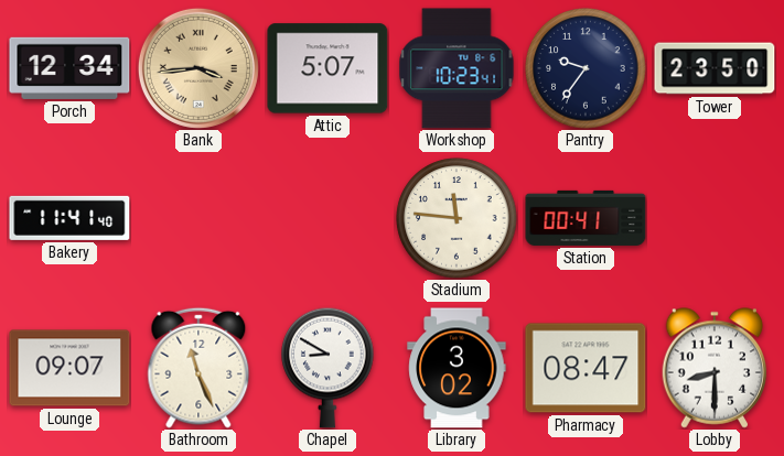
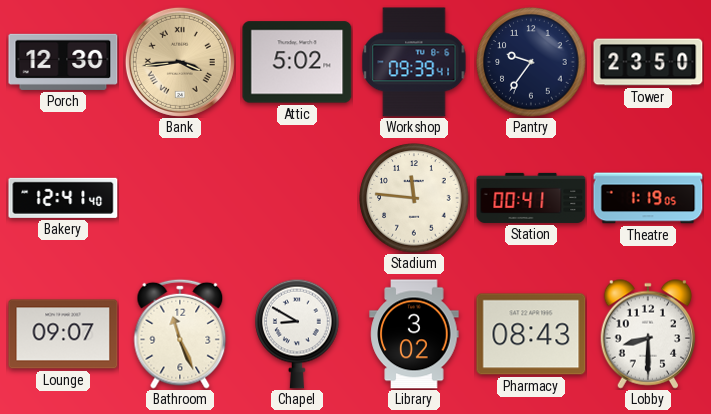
Porch: 12:34 -> 12:30
Attic: 5:07 -> 5:02
Workshop: 10:23 -> 09:39
Bakery: 11:41 -> 12:41
Theatre: none -> 1:19
Pharmacy: 08:47 -> 08:43
